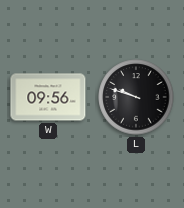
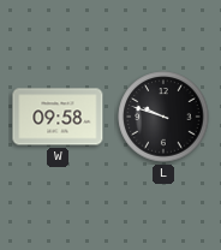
W: 09:56 -> 09:58
